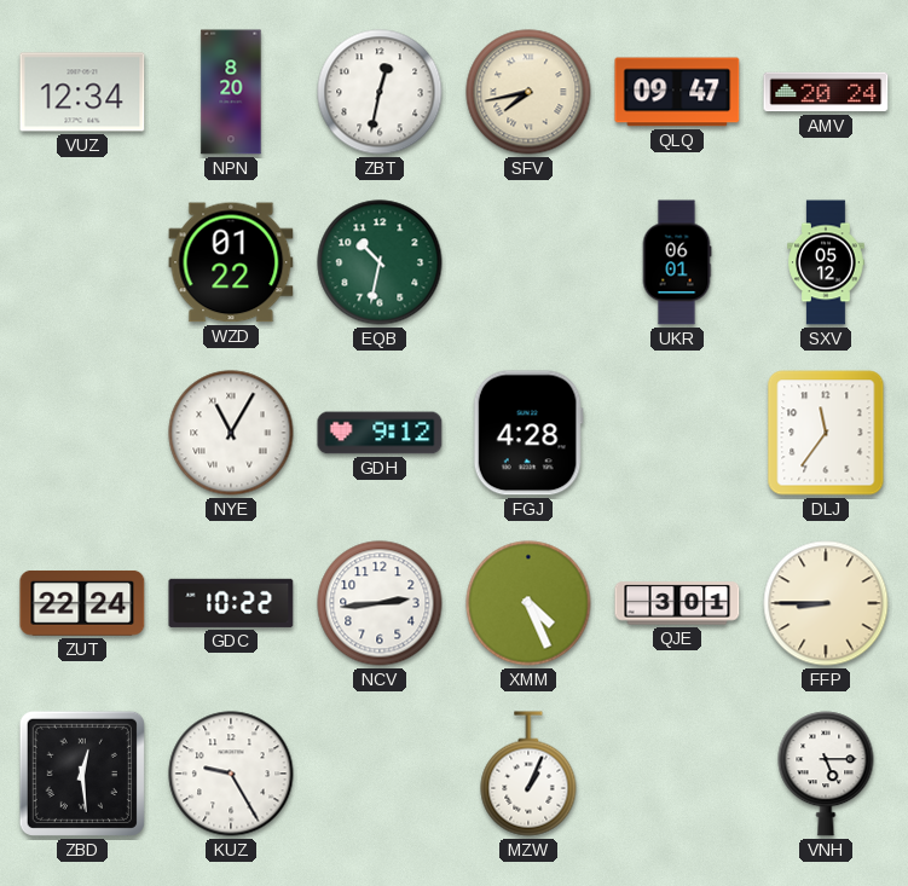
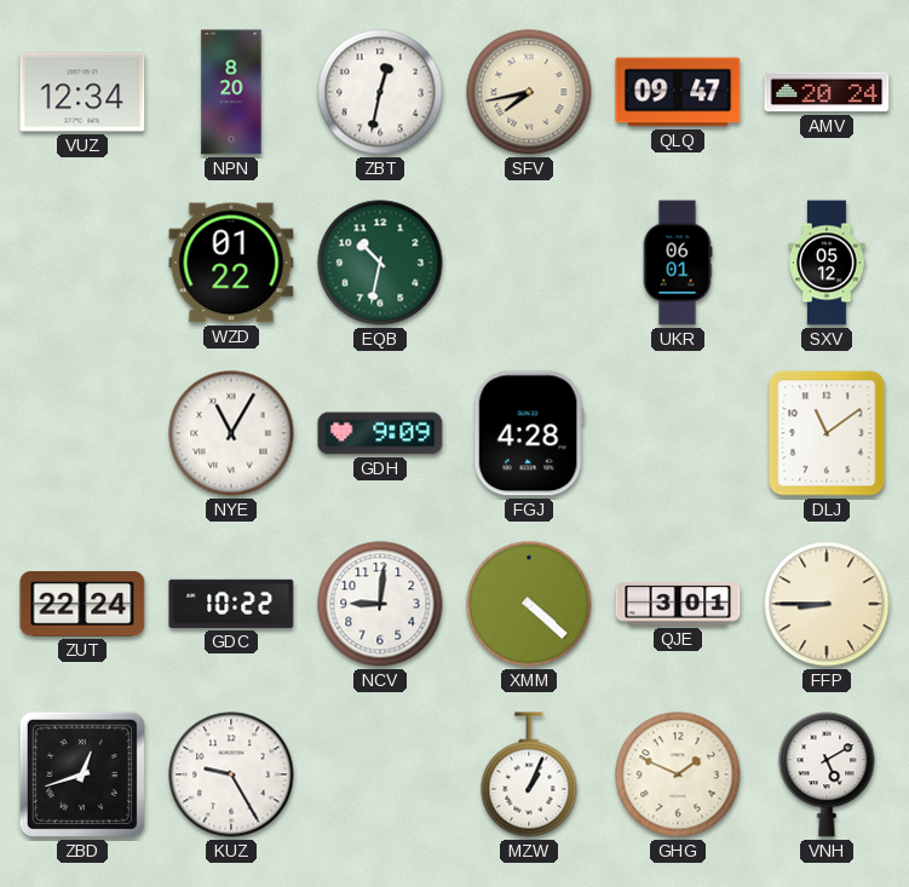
GDH: 9:12 -> 9:09
DLJ: 11:36 -> 11:09
NCV: 2:44 -> 9:01
XMM: 4:26 -> 4:22
ZBD: 12:29 -> 12:42
GHG: none -> 1:49
VNH: 5:15 -> 5:10
